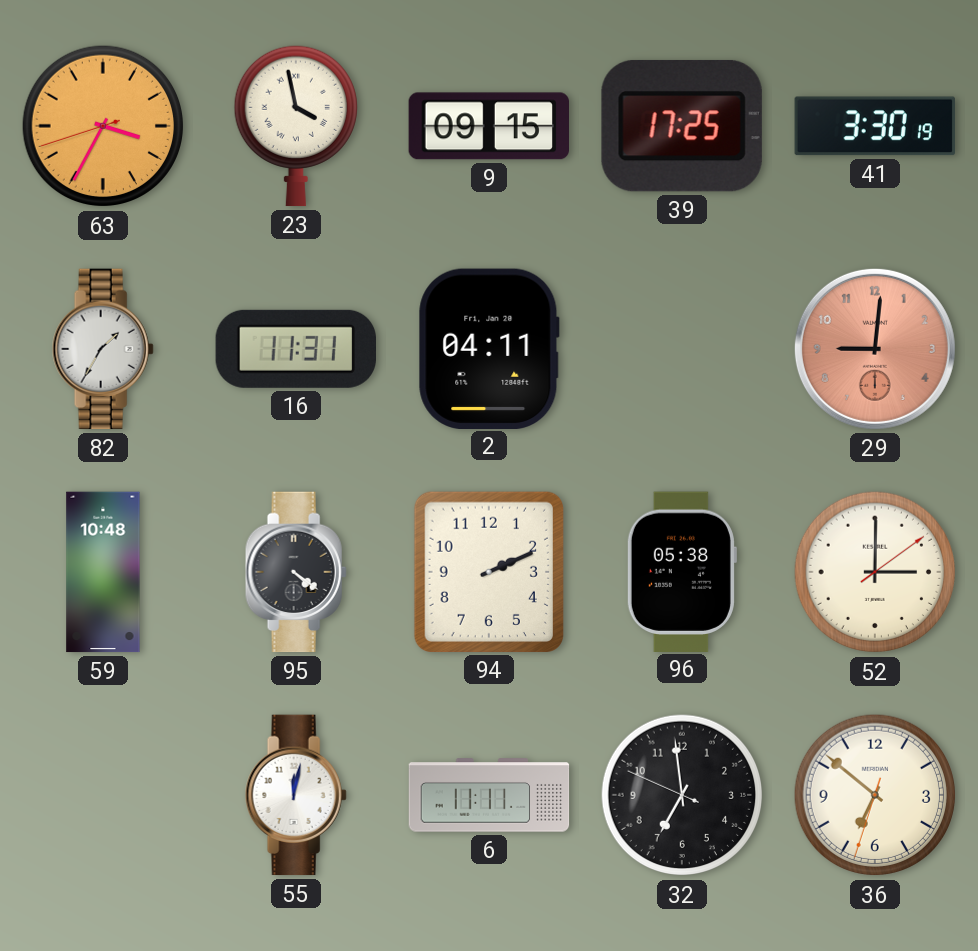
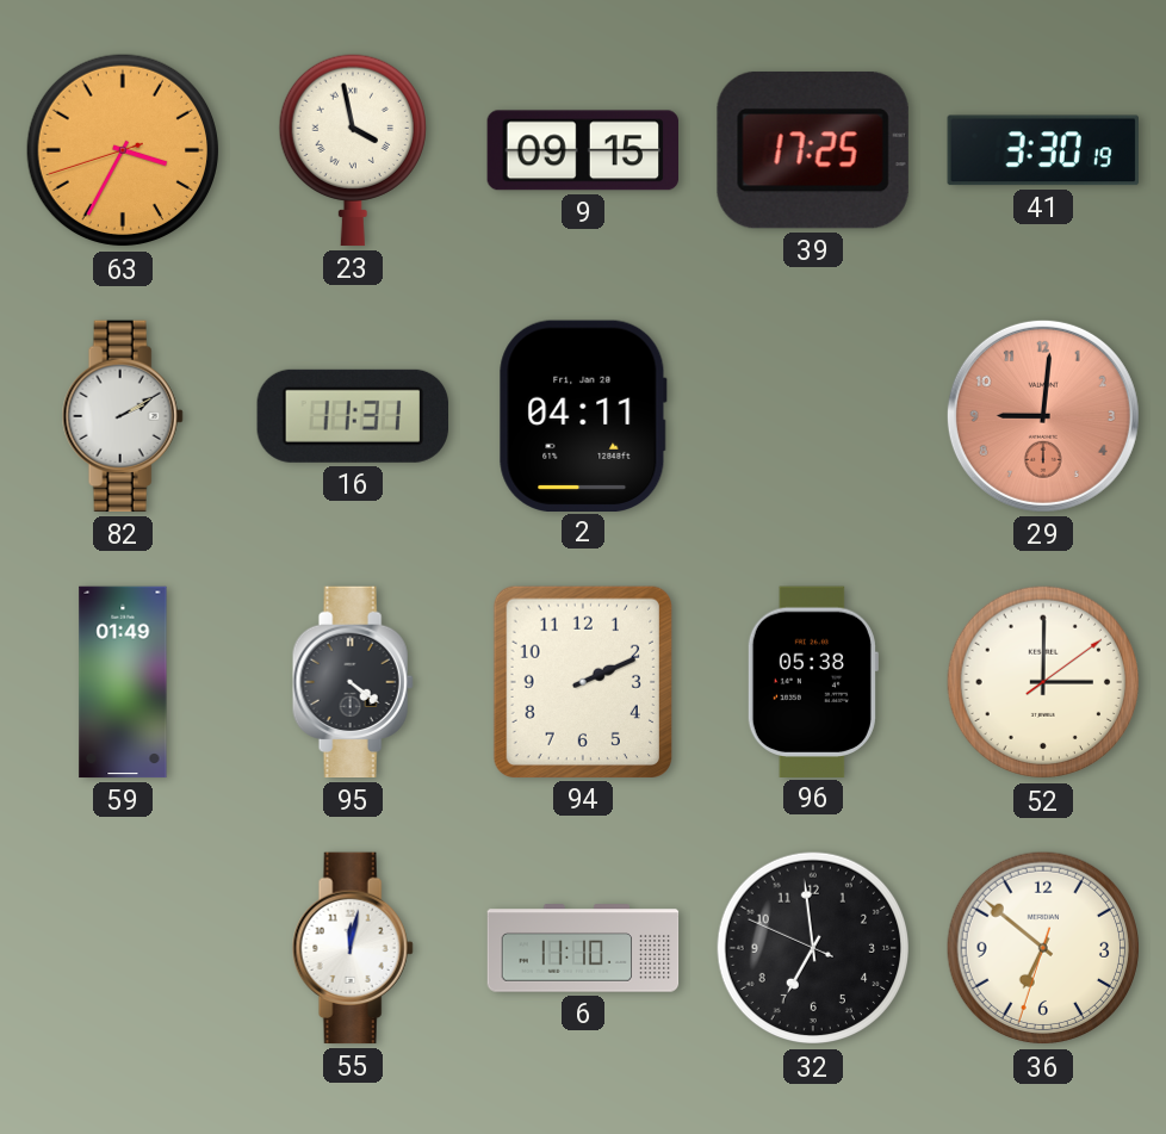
82: 1:35 -> 2:10
59: 10:48 -> 01:49
6: 11:11 -> 11:10
